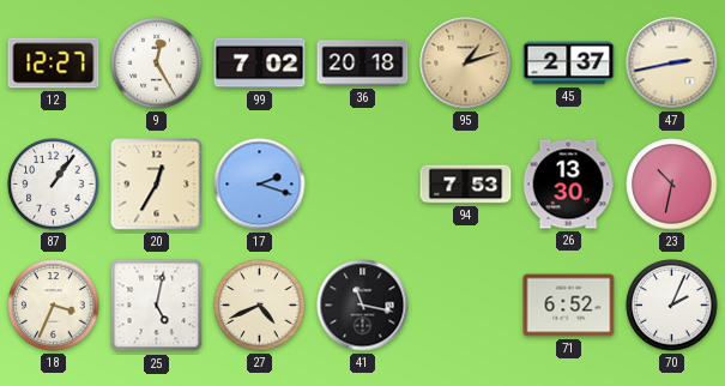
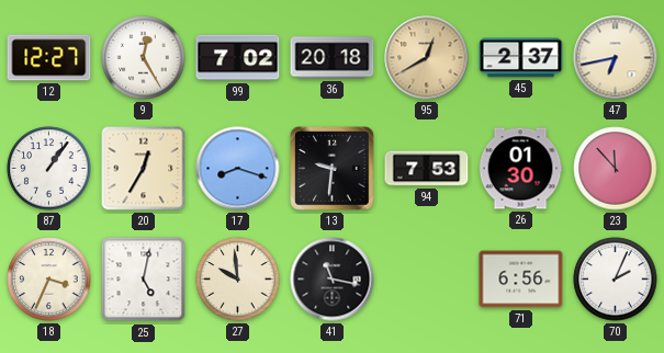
95: 1:12 -> 12:40
47: 2:43 -> 6:43
17: 2:18 -> 8:18
13: none -> 9:31
26: 13:30 -> 01:30
23: 10:32 -> 11:53
27: 4:41 -> 9:59
71: 6:52 -> 6:56
